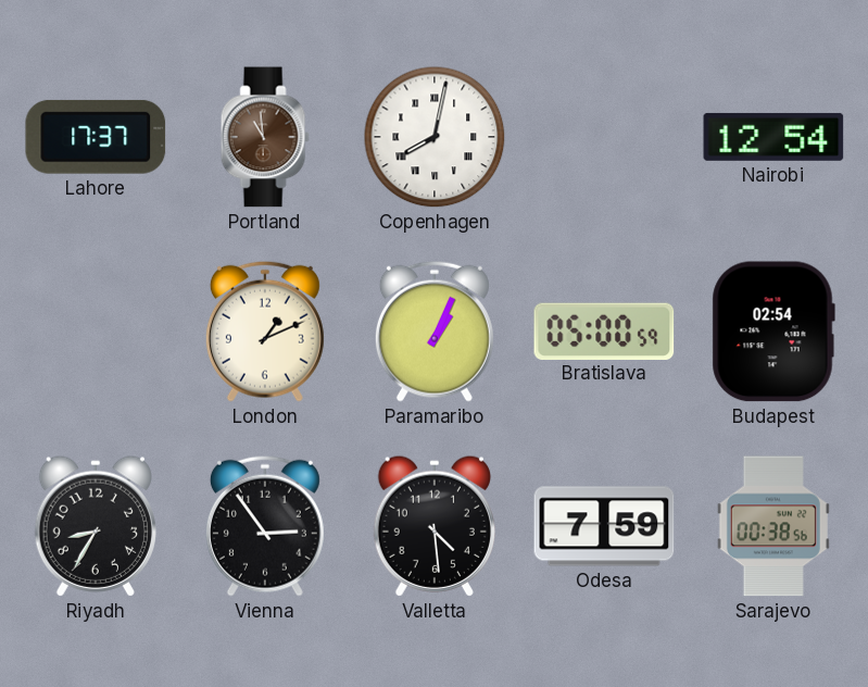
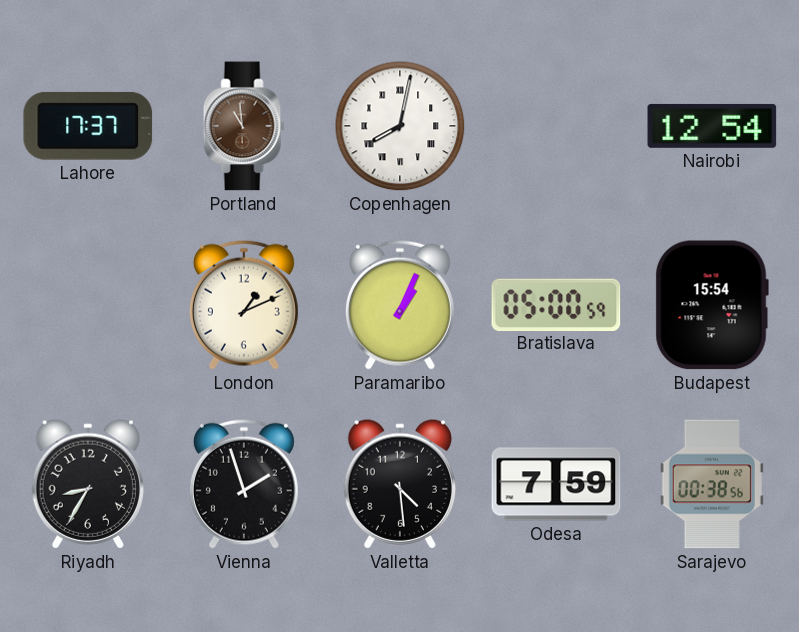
Budapest: 02:54 -> 15:54
Vienna: 2:54 -> 1:57
